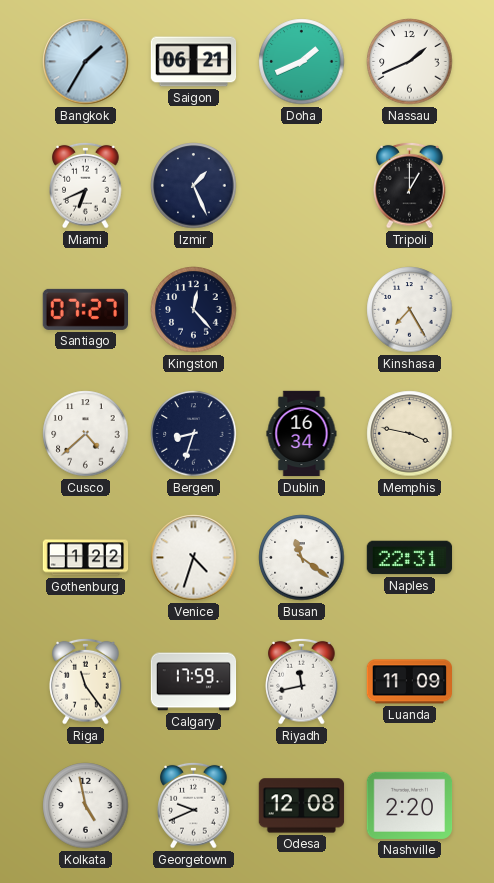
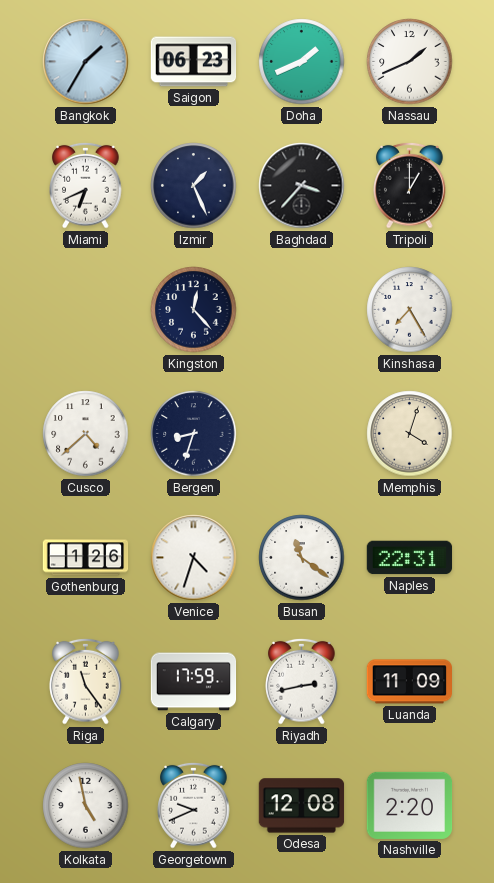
Saigon: 06:21 -> 06:23
Baghdad: none -> 3:37
Santiago: 07:27 -> none
Dublin: 16:34 -> none
Memphis: 3:47 -> 4:03
Gothenburg: 1:22 -> 1:26
Riyadh: 11:43 -> 2:43
